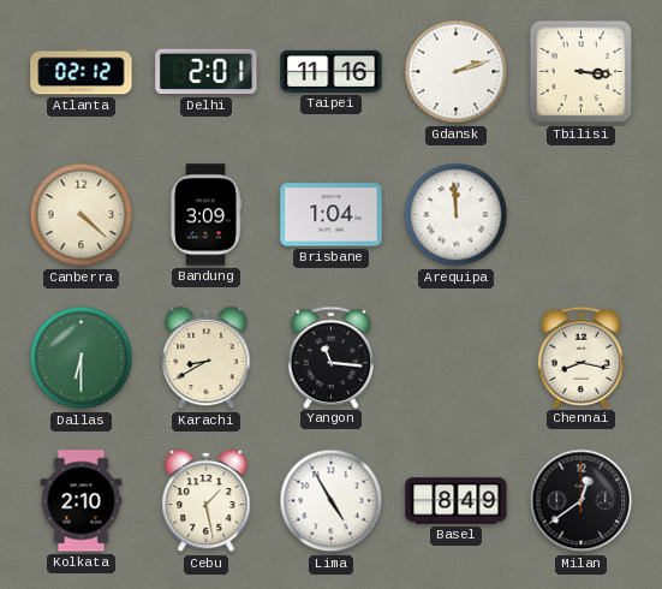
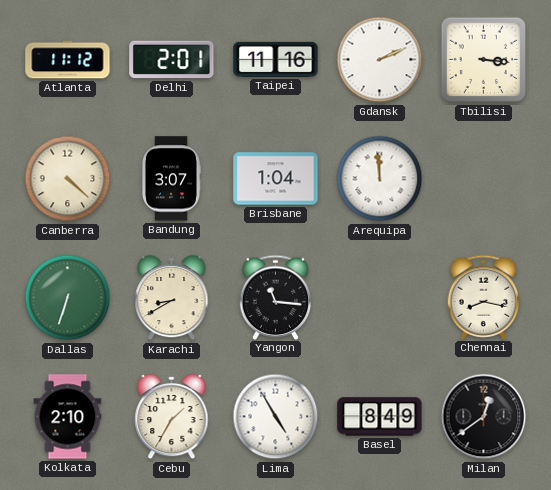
Atlanta: 02:12 -> 11:12
Gdansk: 2:12 -> 2:11
Bandung: 3:09 -> 3:07
Dallas: 6:30 -> 6:33
Cebu: 1:28 -> 1:35
